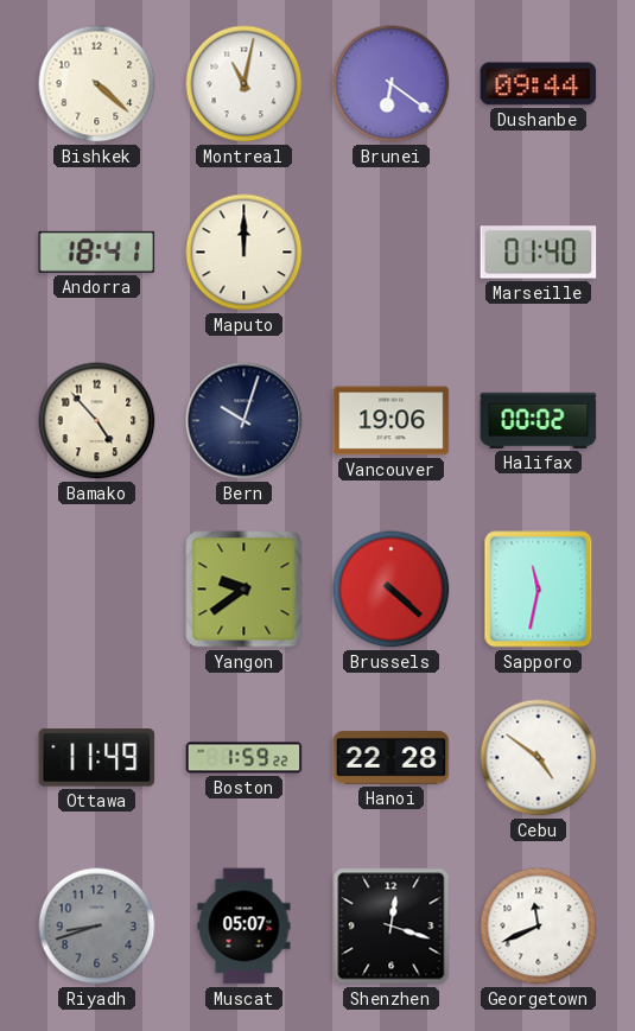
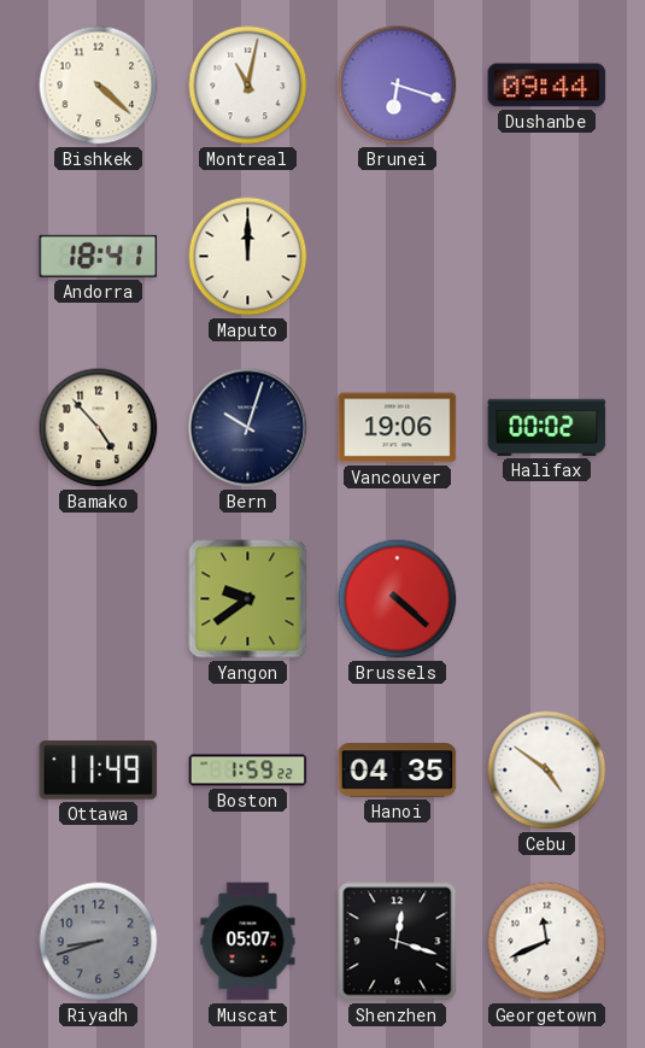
Brunei: 6:21 -> 6:18
Marseille: 01:40 -> none
Sapporo: 11:32 -> none
Hanoi: 22:28 -> 04:35
